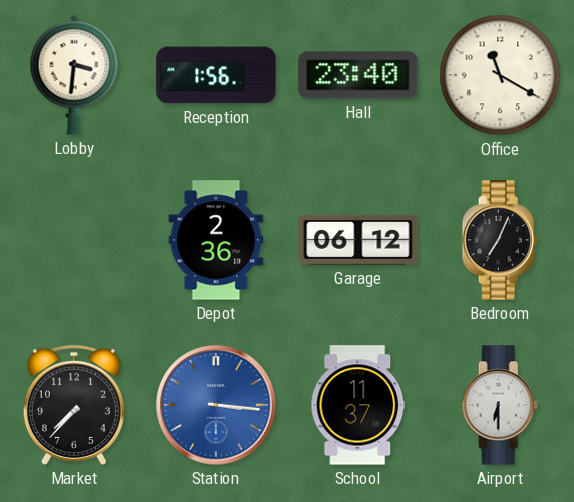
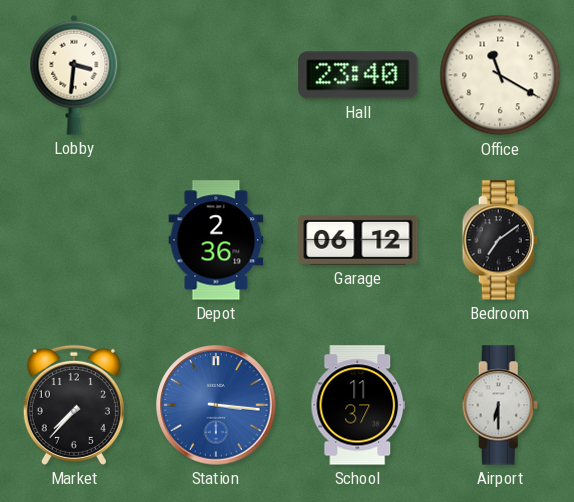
Reception: 1:56 -> none
Bedroom: 7:04 -> 7:09
